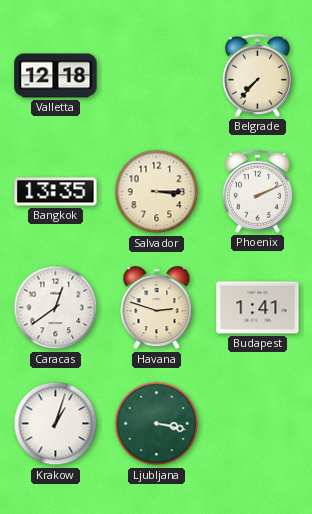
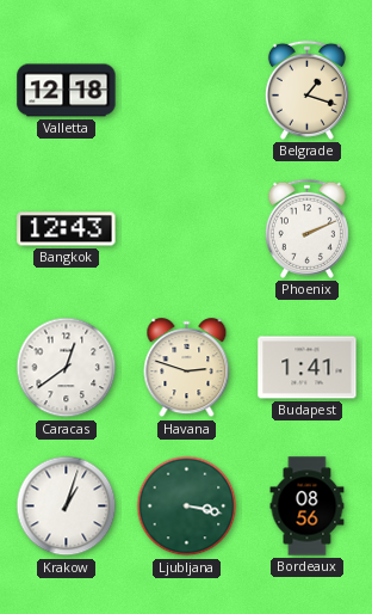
Belgrade: 7:37 -> 1:18
Bangkok: 13:35 -> 12:43
Salvador: 3:15 -> none
Bordeaux: none -> 08:56
